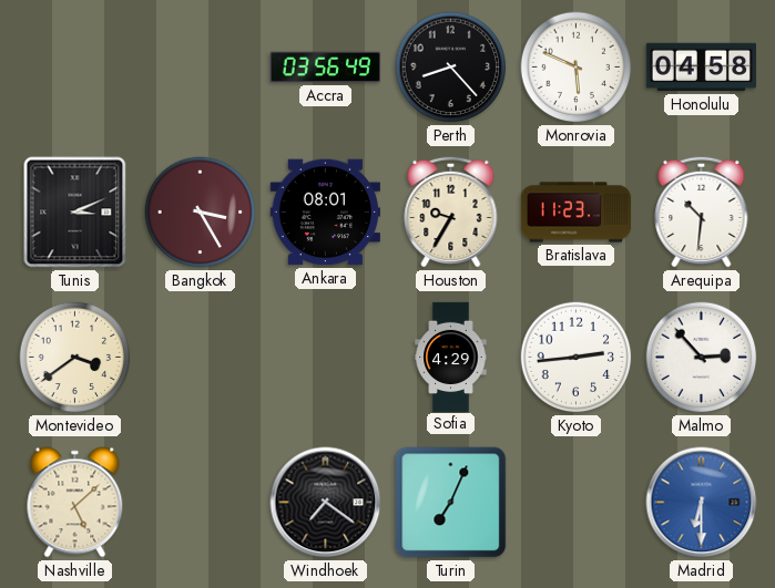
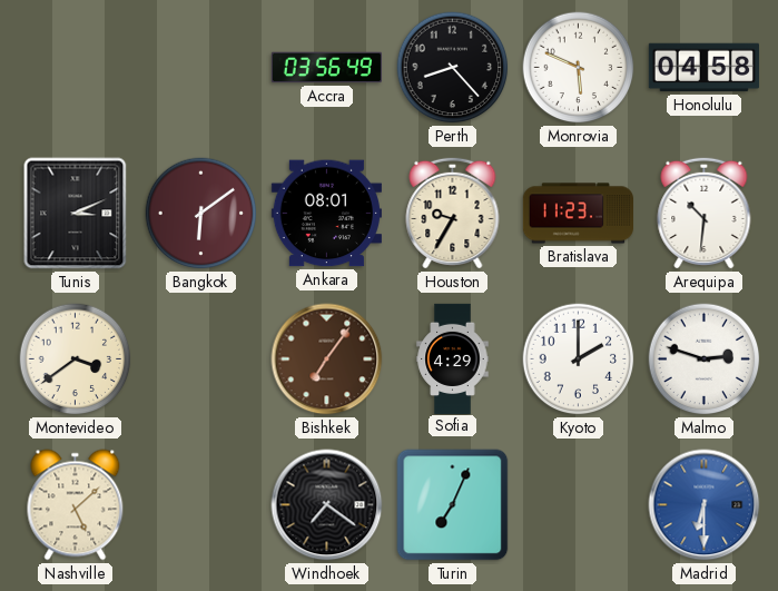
Bangkok: 3:25 -> 6:09
Bishkek: none -> 7:06
Kyoto: 2:44 -> 2:00
Malmo: 2:53 -> 2:48
